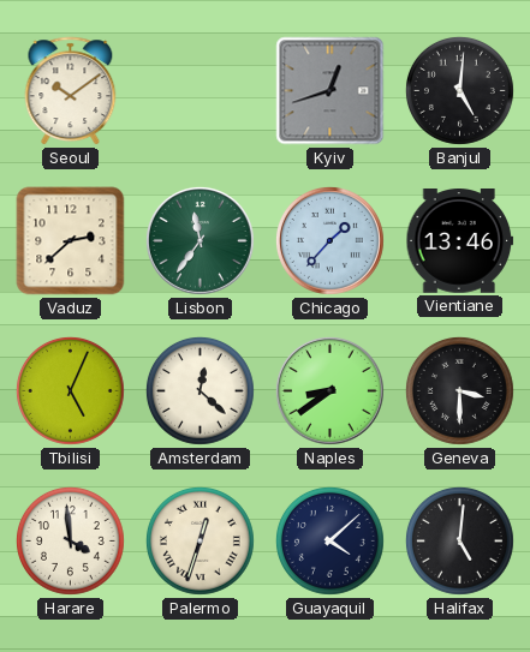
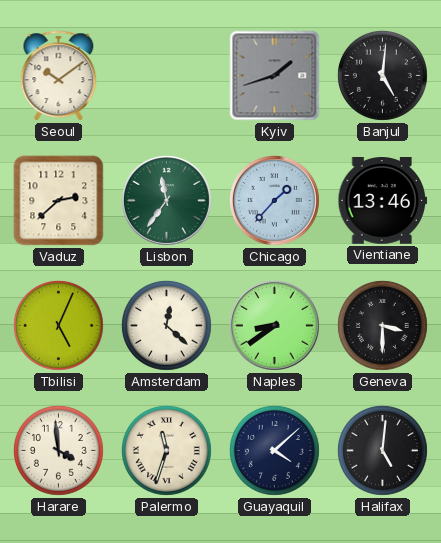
Kyiv: 12:42 -> 1:42
Palermo: 12:33 -> 11:33
